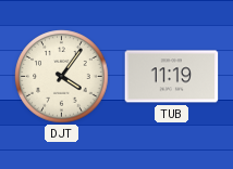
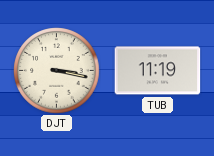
DJT: 4:06 -> 3:17
